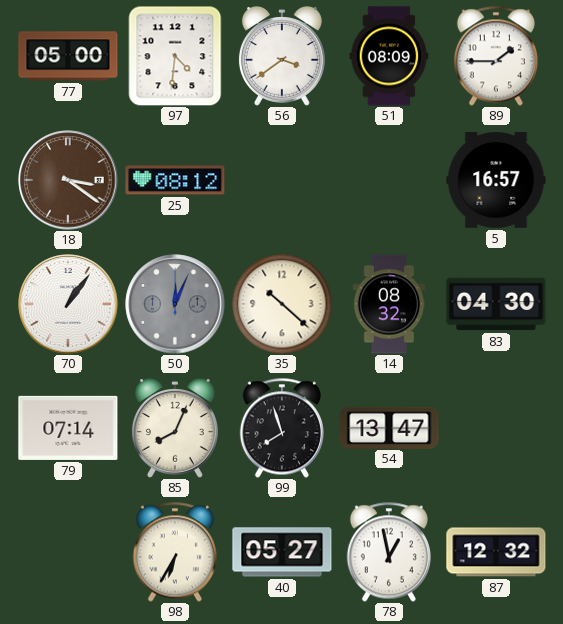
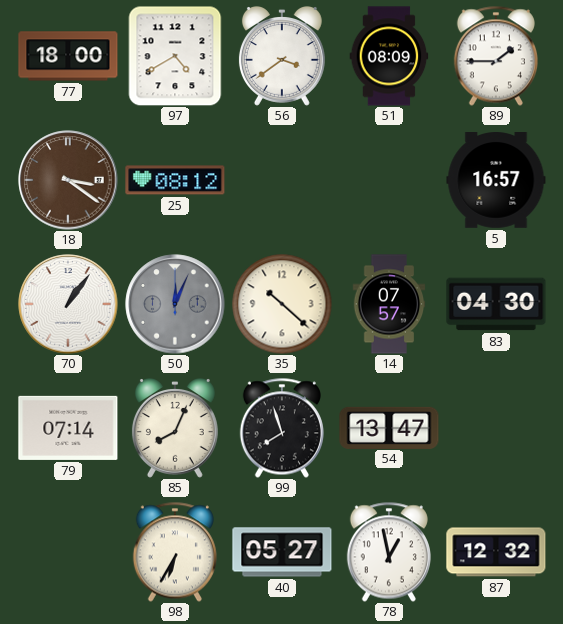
77: 05:00 -> 18:00
97: 4:31 -> 4:40
14: 08:32 -> 07:57
